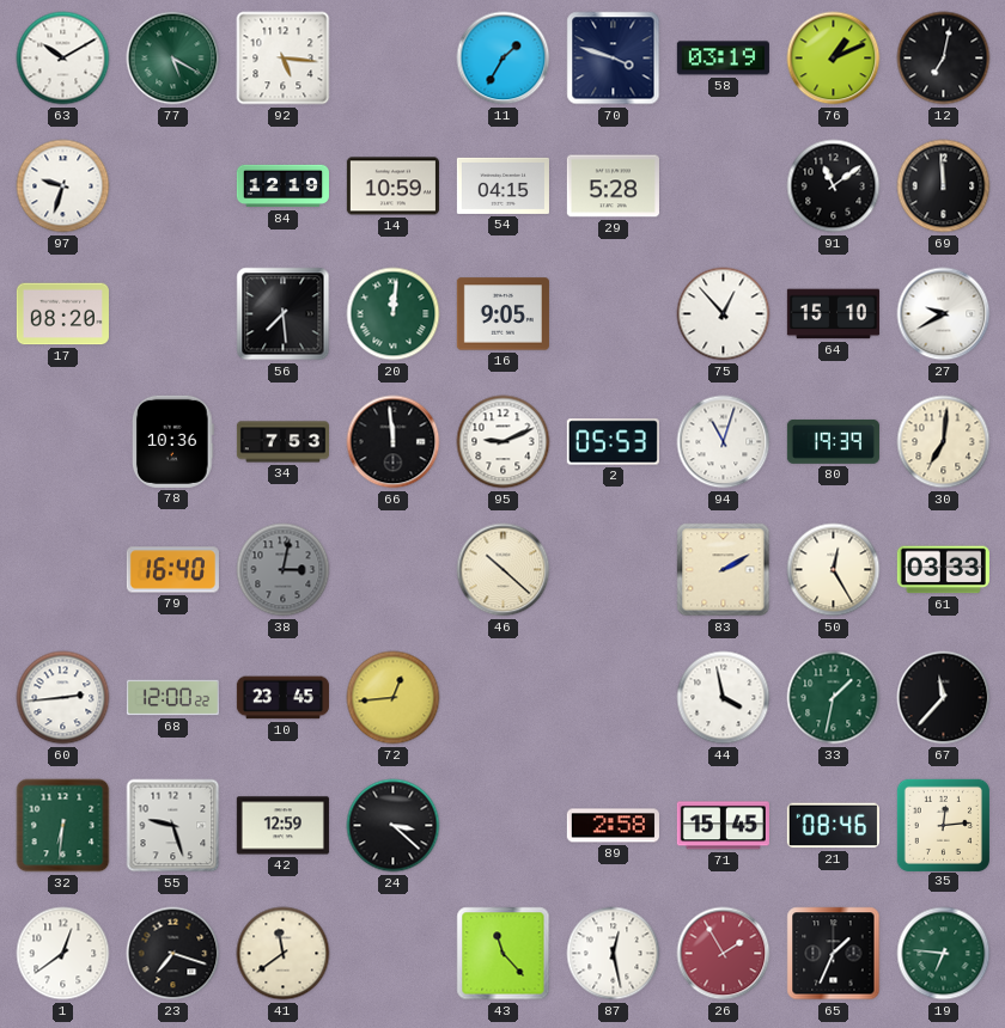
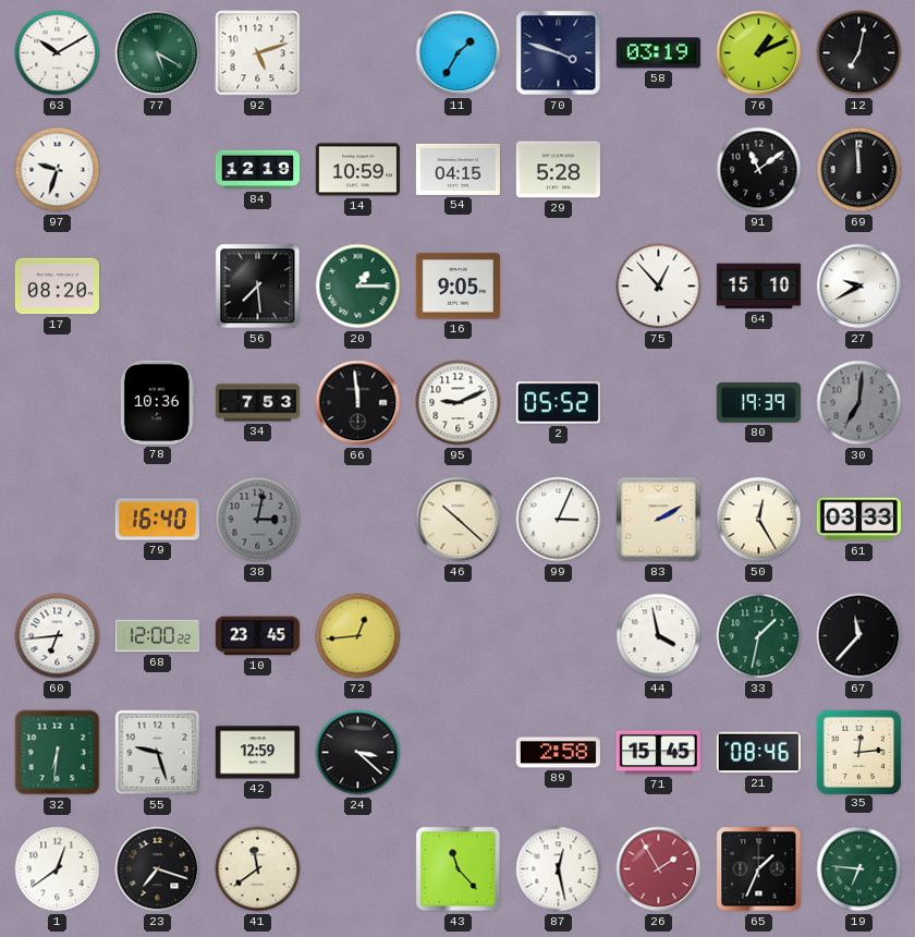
92: 5:16 -> 5:12
20: 12:01 -> 1:15
2: 05:53 -> 05:52
94: 11:03 -> none
30 dial: cream -> grey
99: none -> 3:04
60: 2:44 -> 6:44
